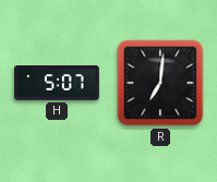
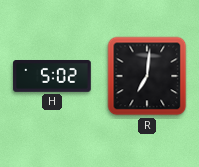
H: 5:07 -> 5:02
